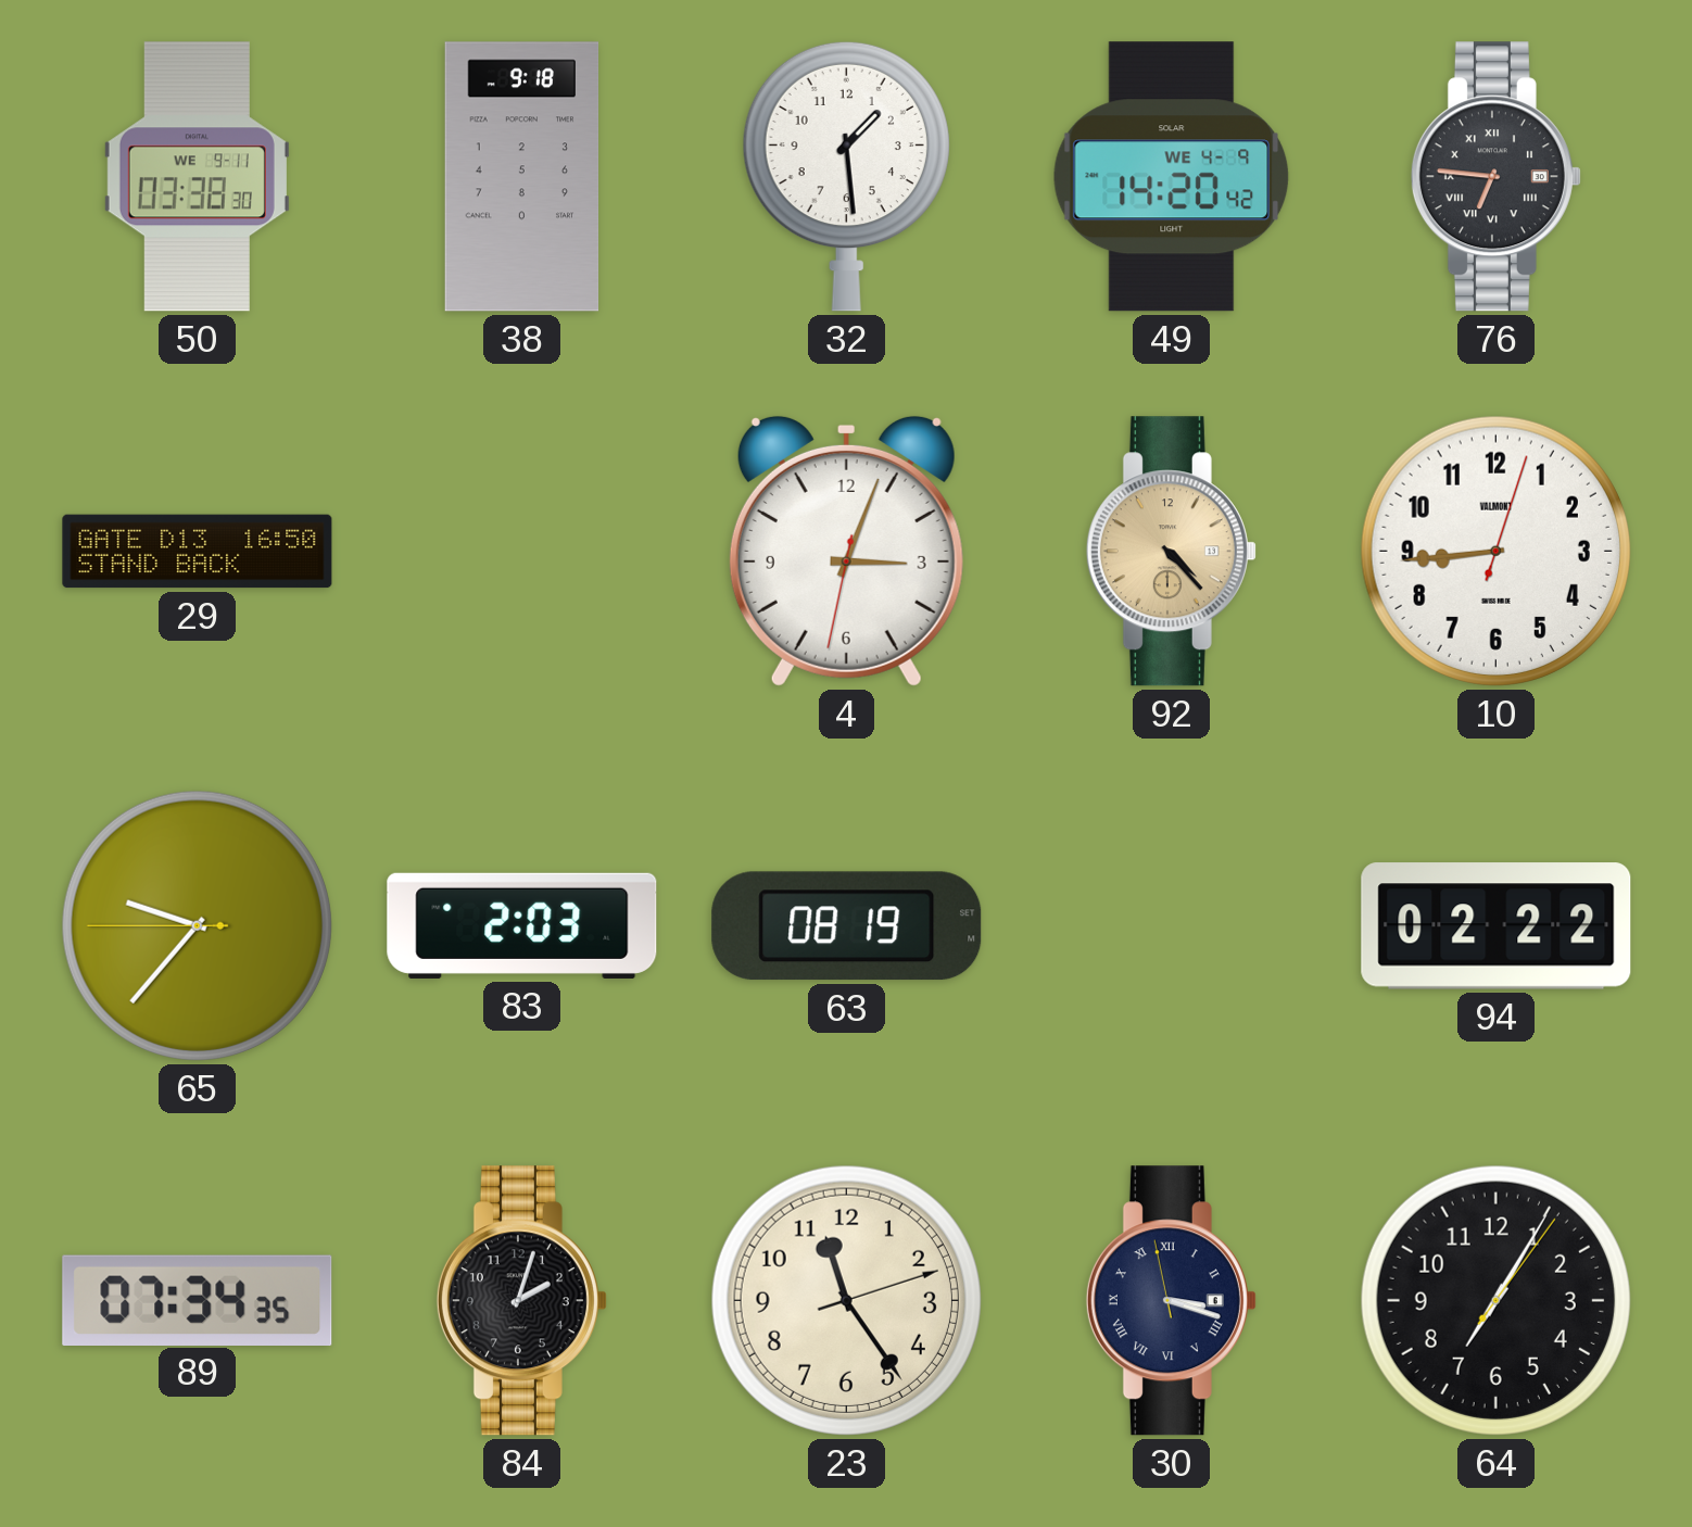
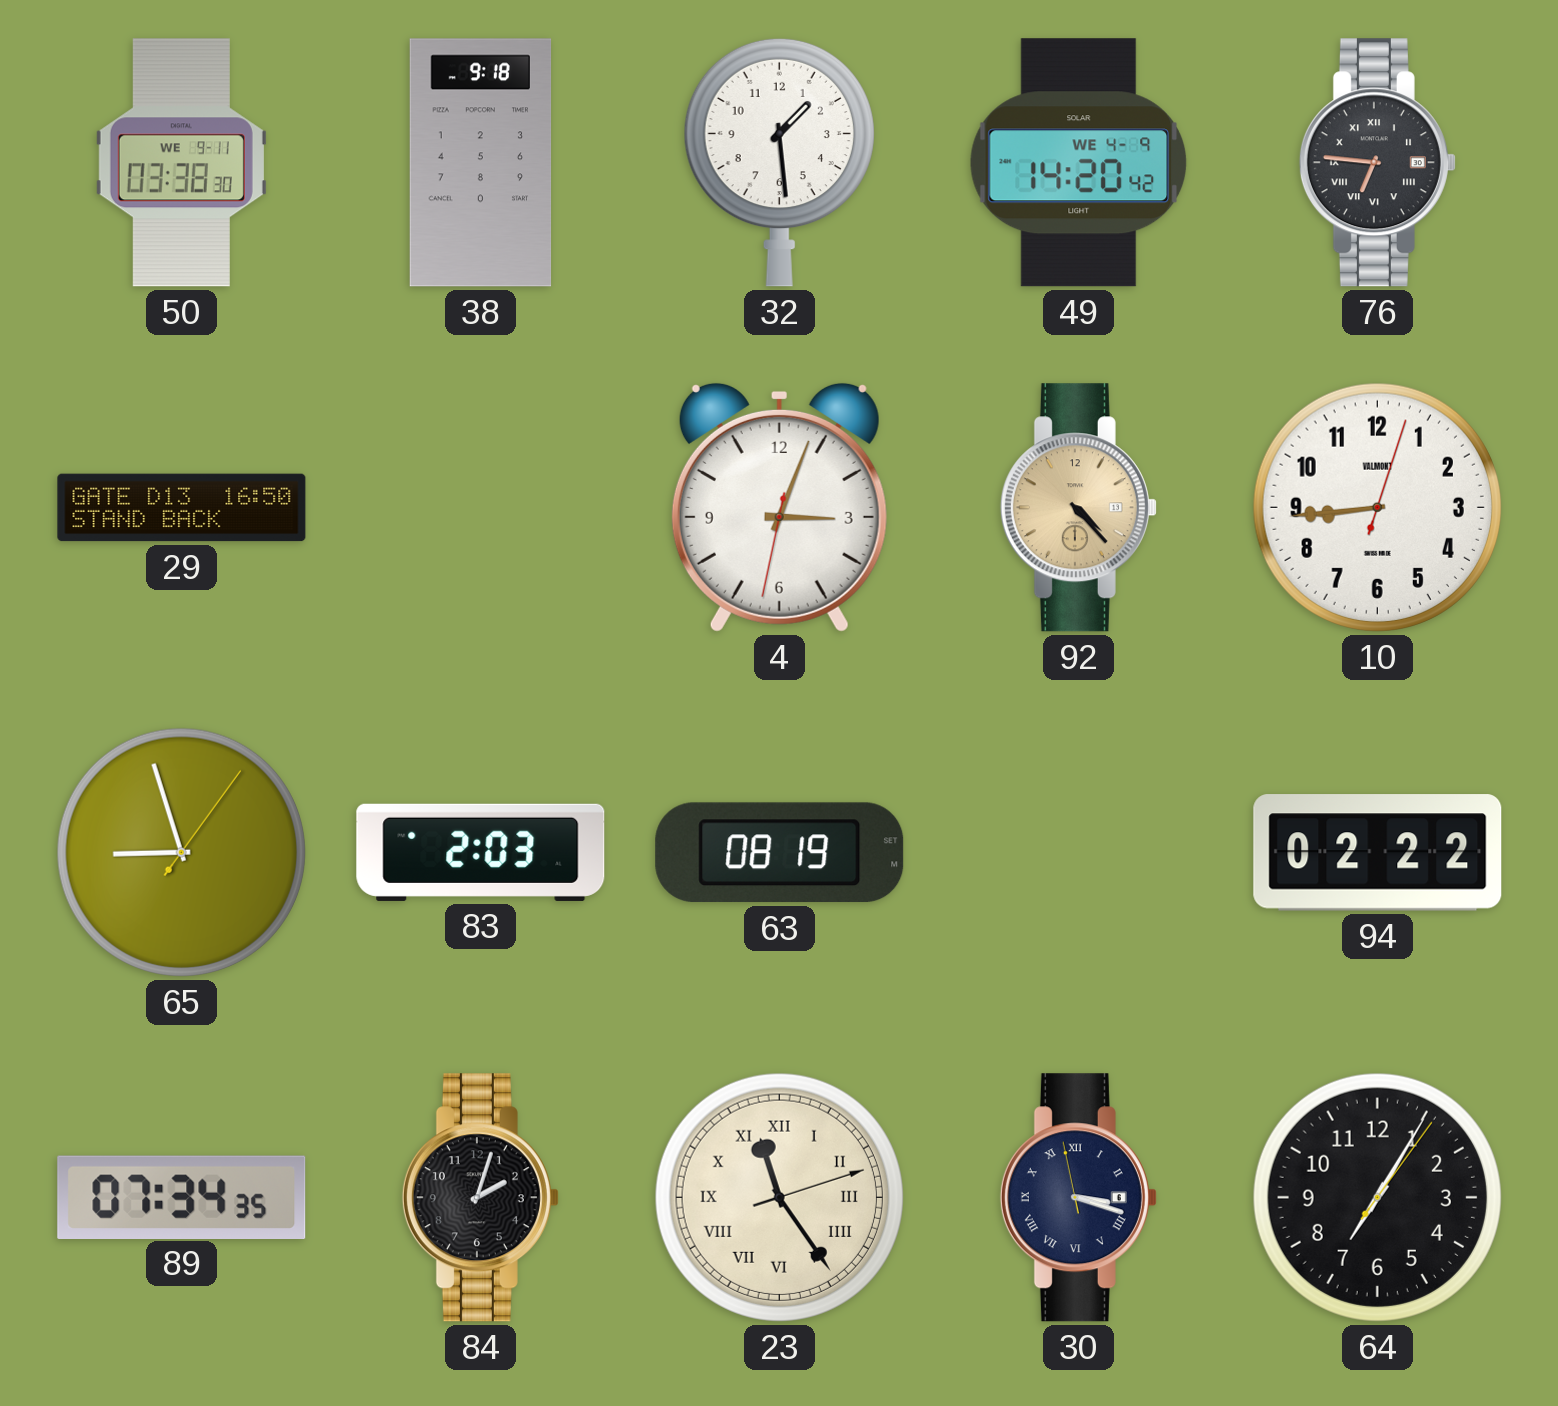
65: 9:36 -> 8:57
23 numerals: Arabic -> Roman
